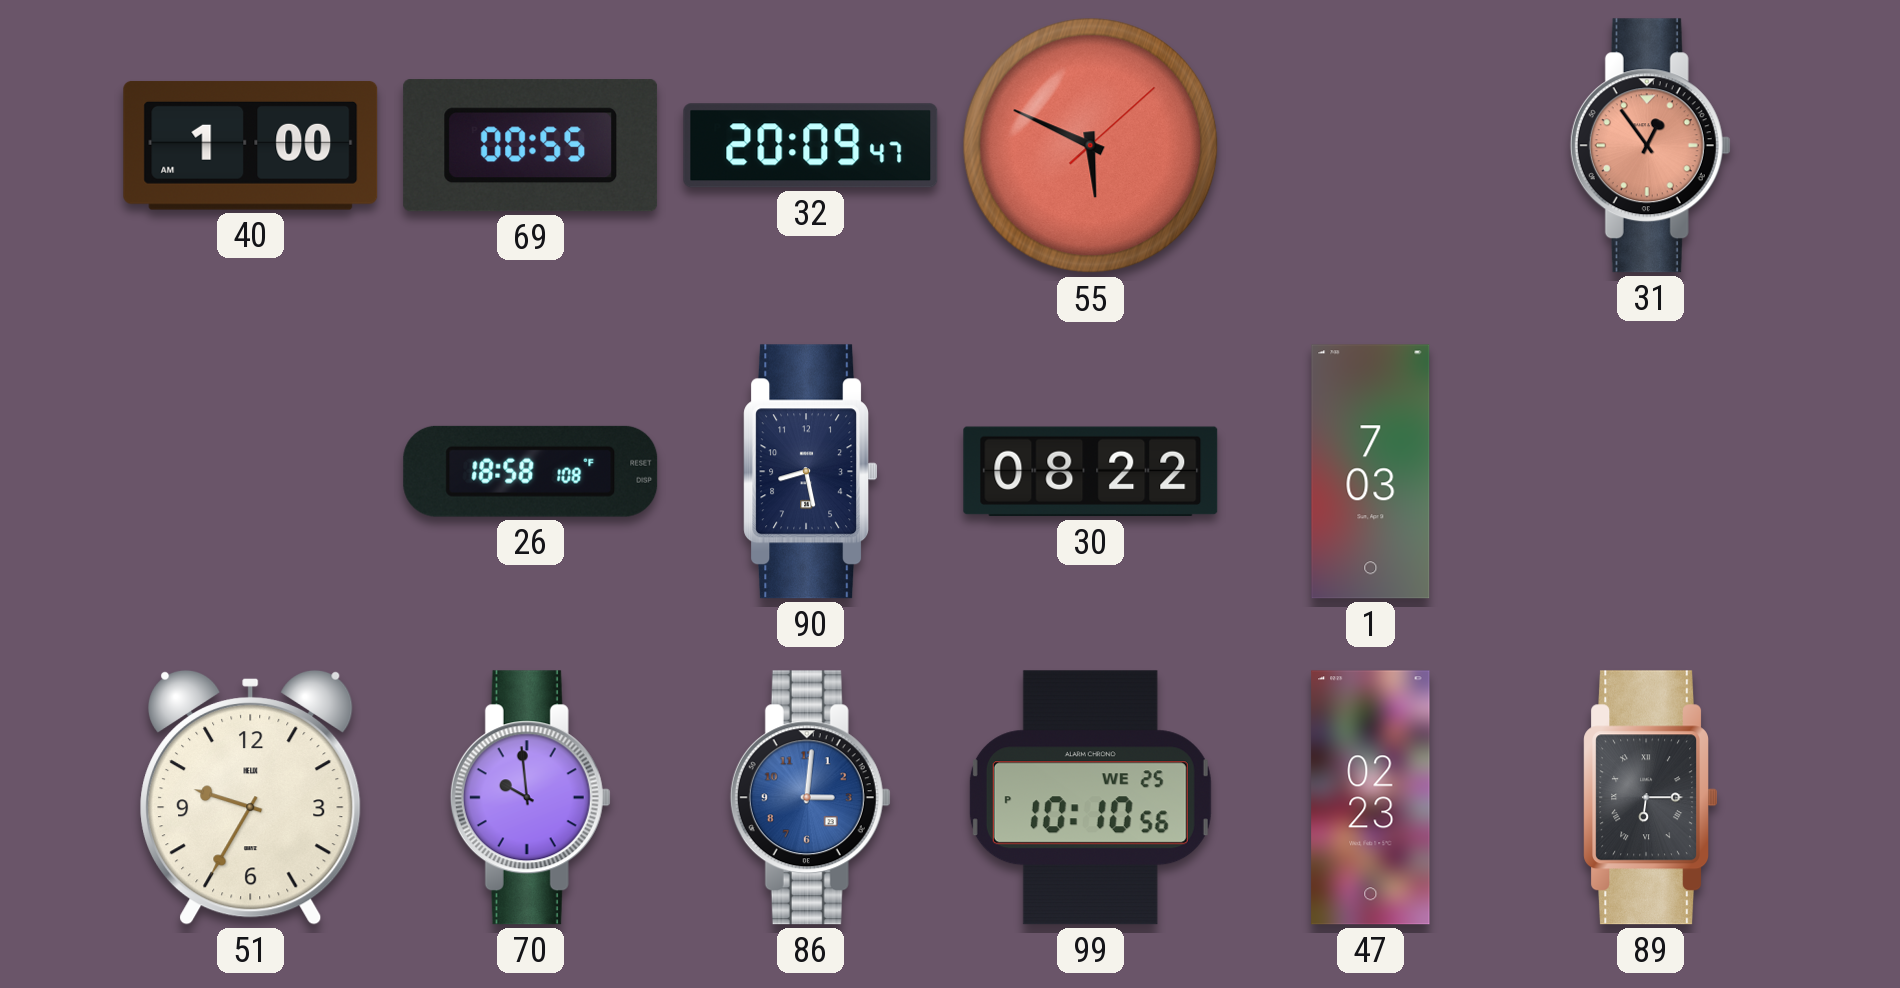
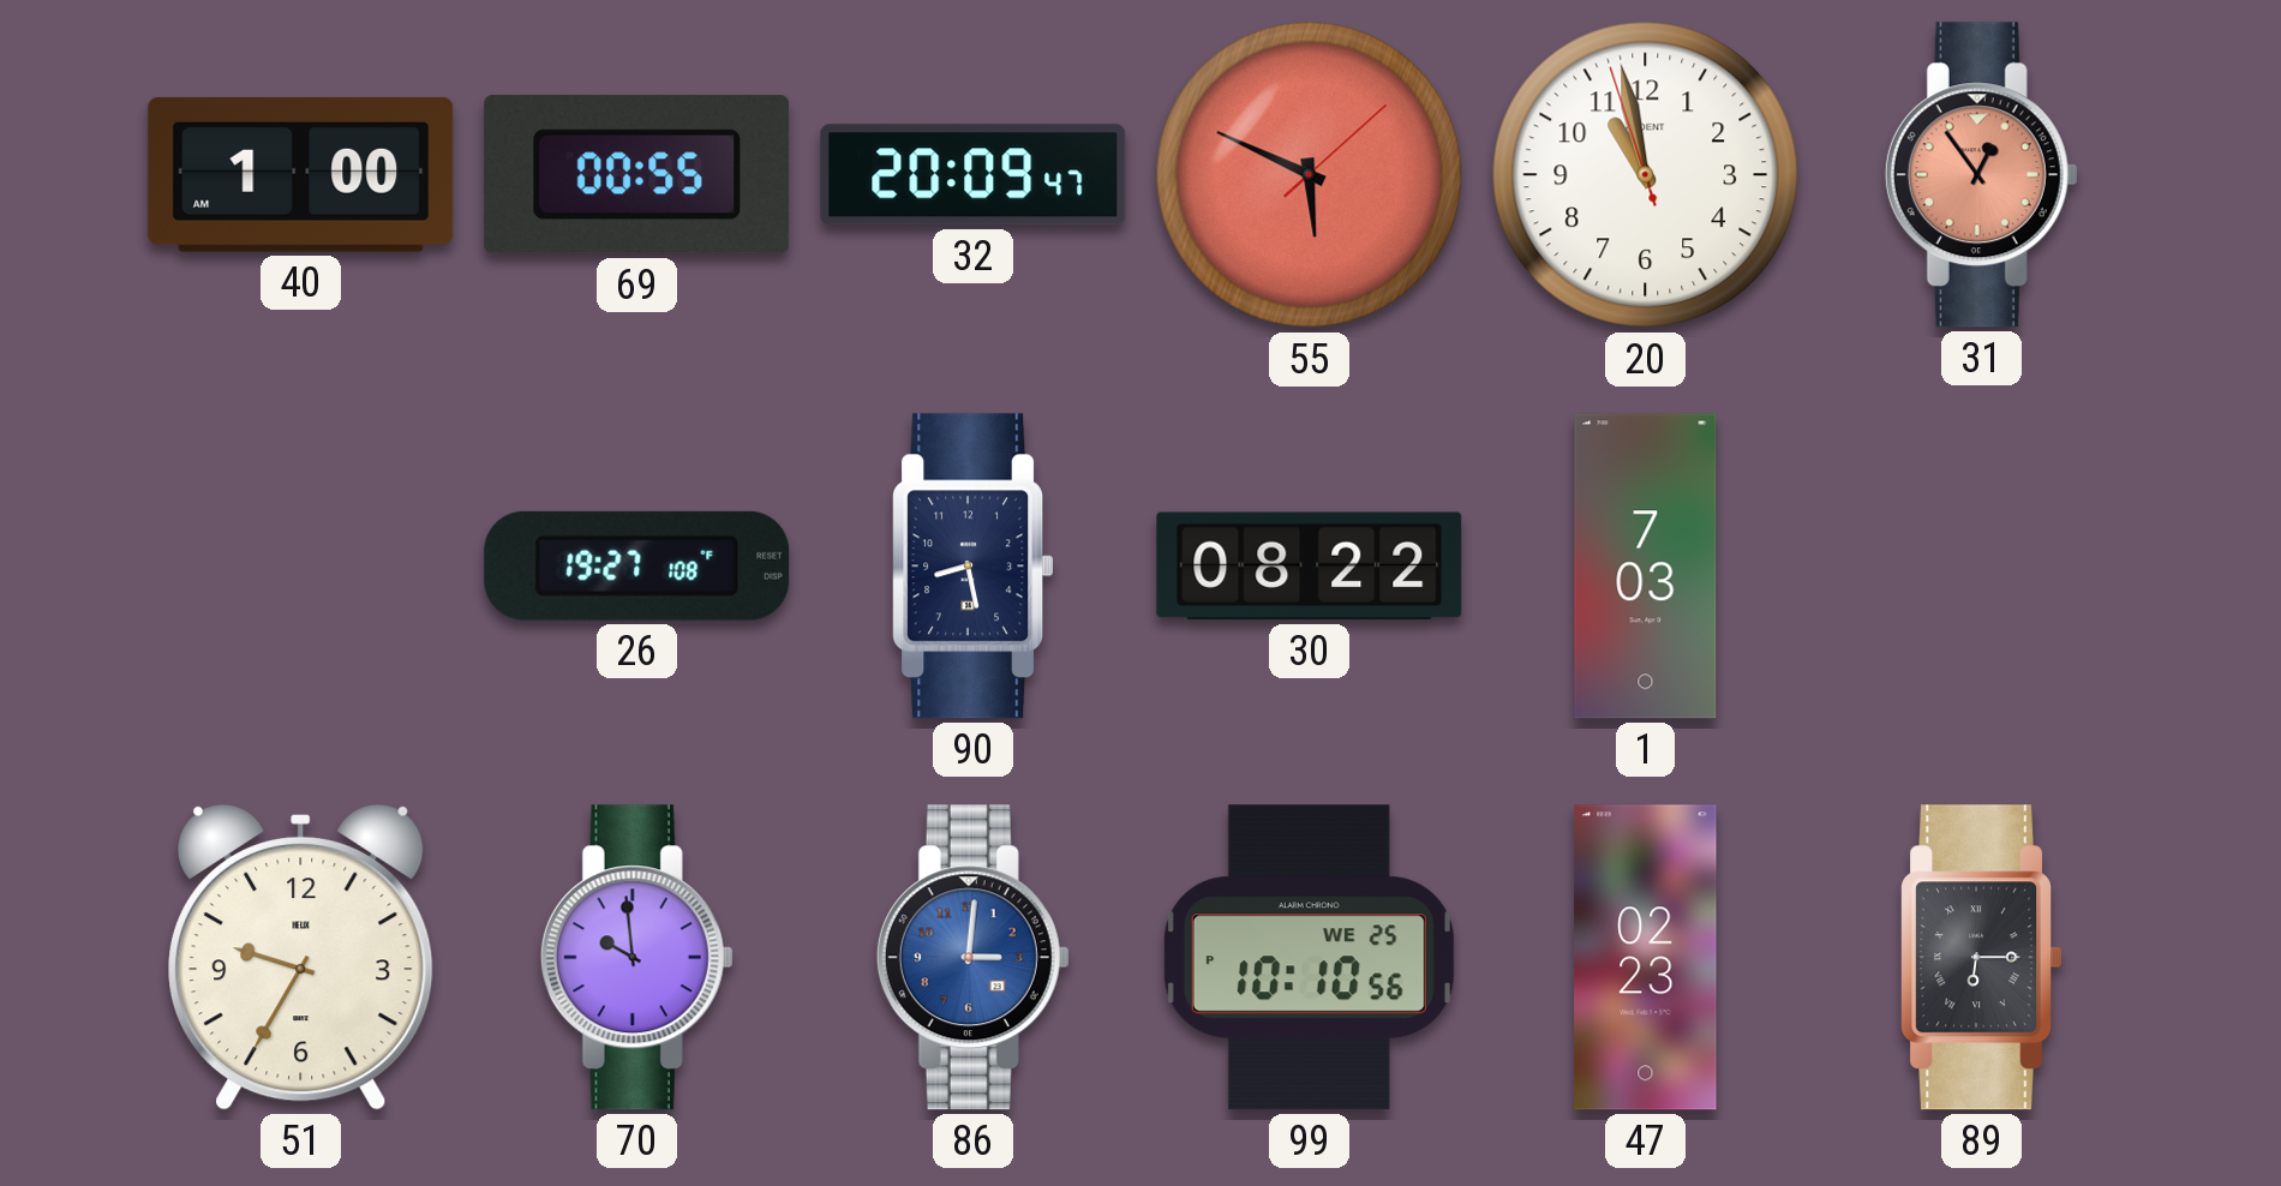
20: none -> 10:57
26: 18:58 -> 19:27
